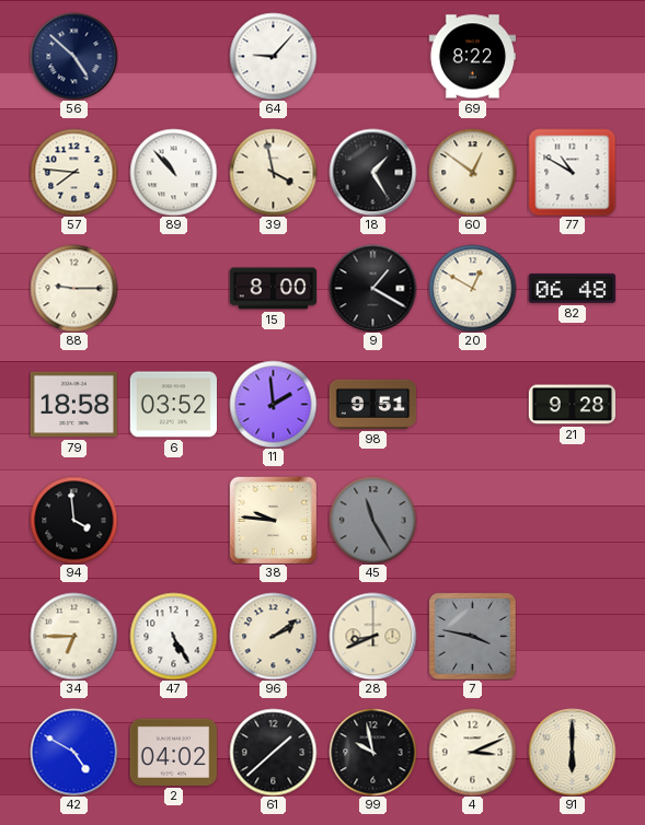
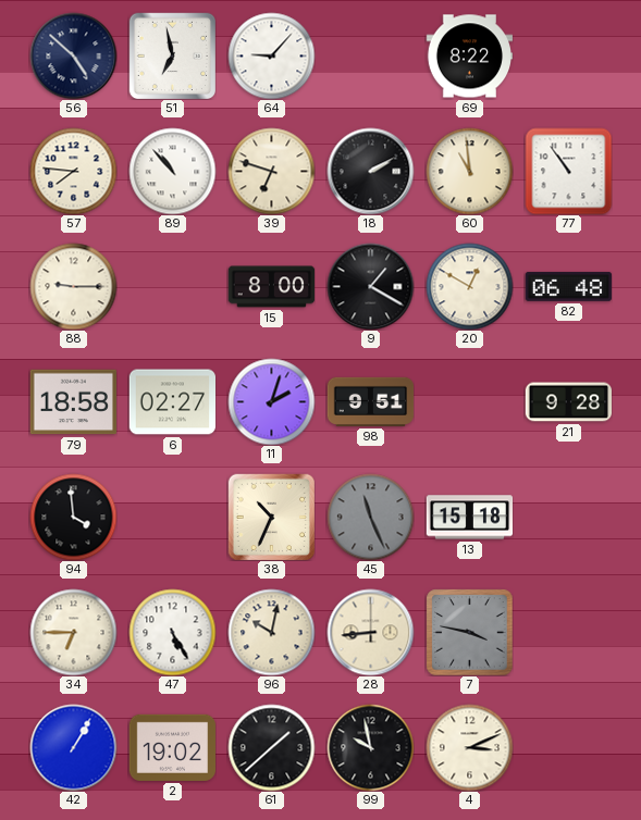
51: none -> 6:58
39: 3:58 -> 6:48
18: 1:25 -> 2:10
60: 12:51 -> 10:59
77: 10:50 -> 10:54
6: 03:52 -> 02:27
11: 1:59 -> 2:03
38: 9:46 -> 10:34
45: 11:25 -> 11:26
13: none -> 15:18
96: 2:09 -> 10:02
28: 8:41 -> 8:44
42: 4:50 -> 1:05
2: 04:02 -> 19:02
91: 6:00 -> none
